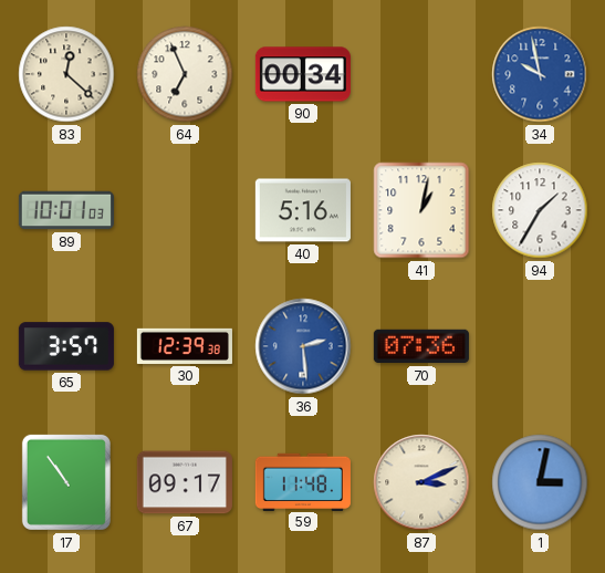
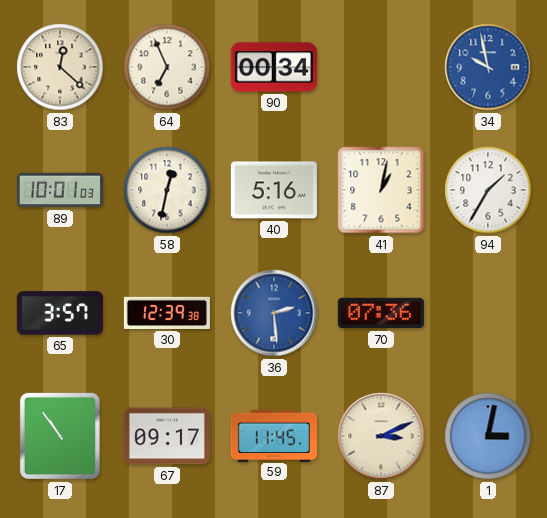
58: none -> 12:32
59: 11:48 -> 11:45
